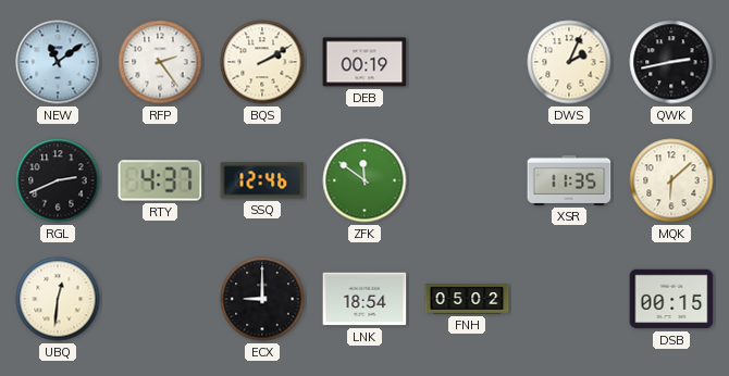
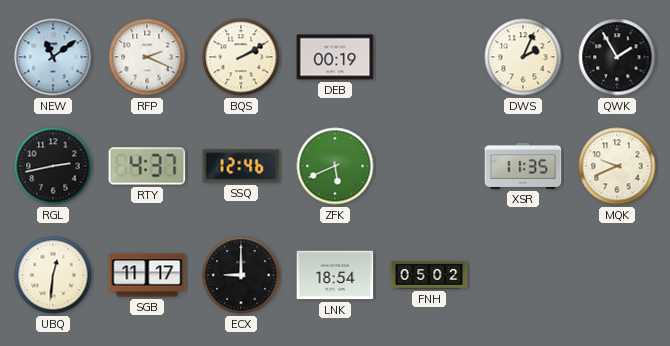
RFP: 2:24 -> 2:19
QWK: 2:43 -> 1:55
RGL: 2:41 -> 2:43
ZFK: 11:51 -> 5:41
MQK: 6:08 -> 9:41
SGB: none -> 11:17
DSB: 00:15 -> none
